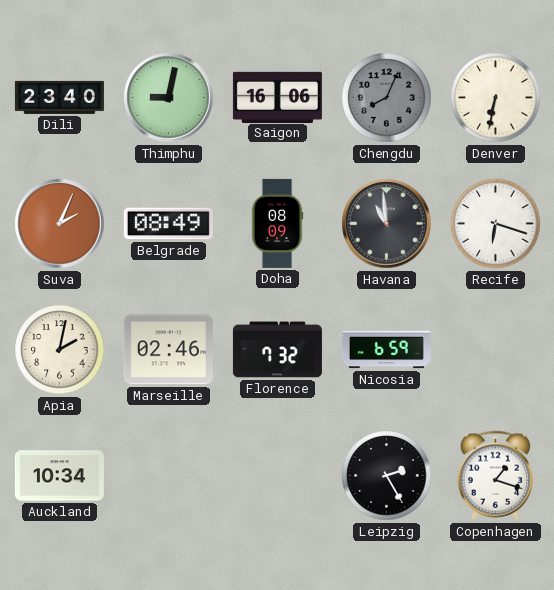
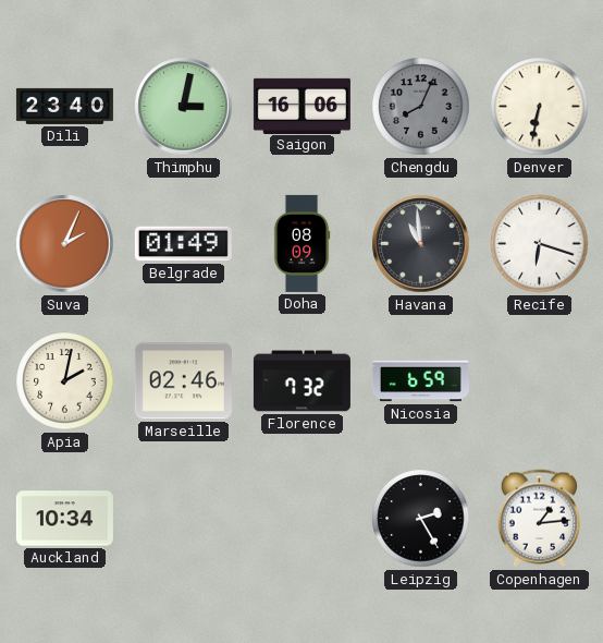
Thimphu: 9:02 -> 3:02
Belgrade: 08:49 -> 01:49
Copenhagen: 1:18 -> 1:14
